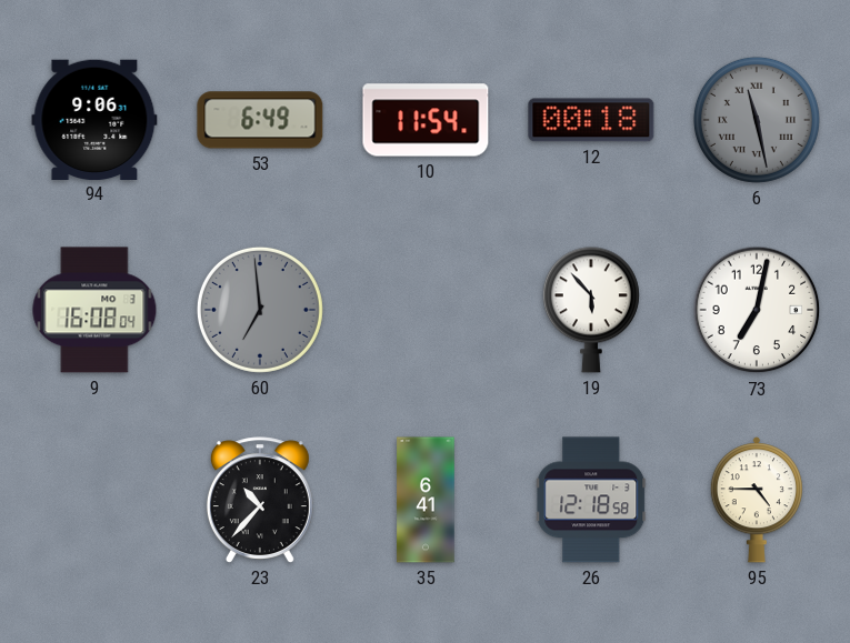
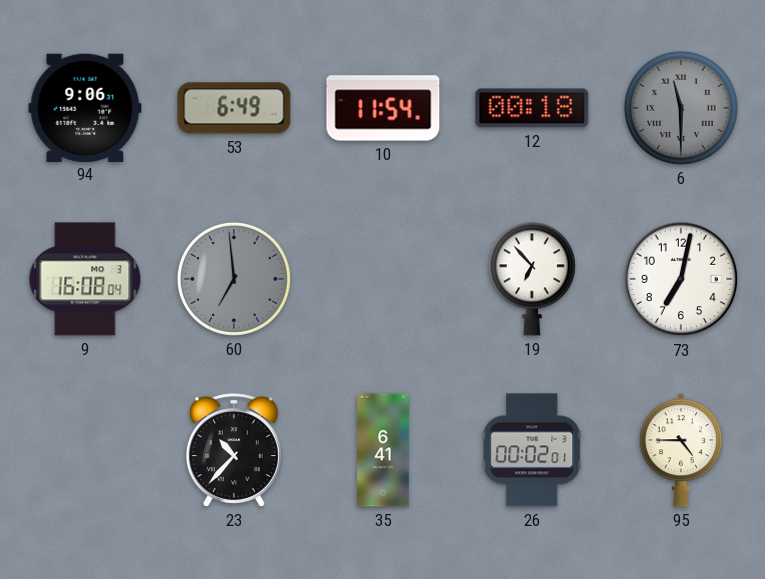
6: 11:28 -> 11:30
19: 5:53 -> 6:53
26: 12:18 -> 00:02
